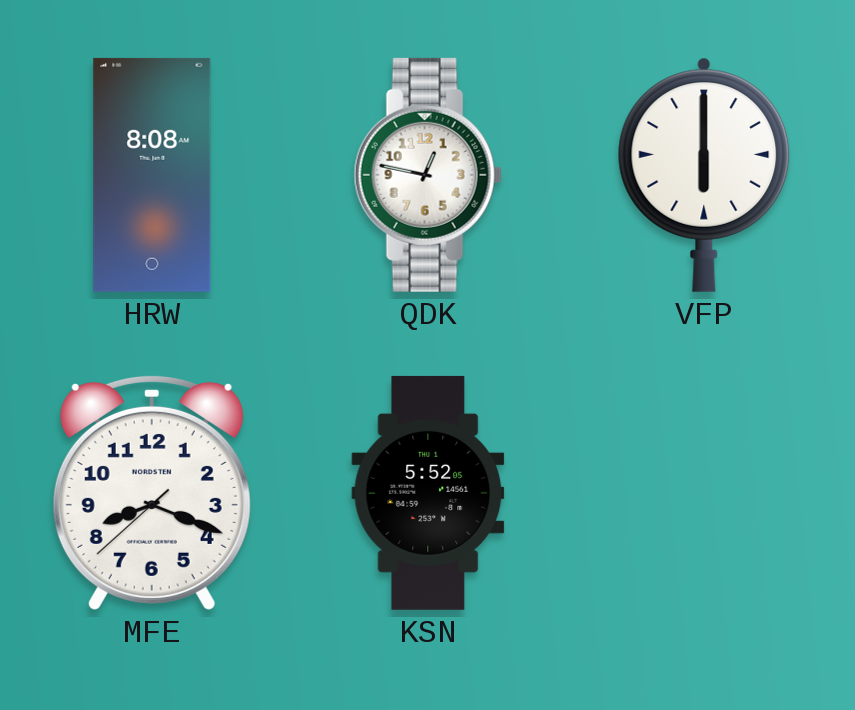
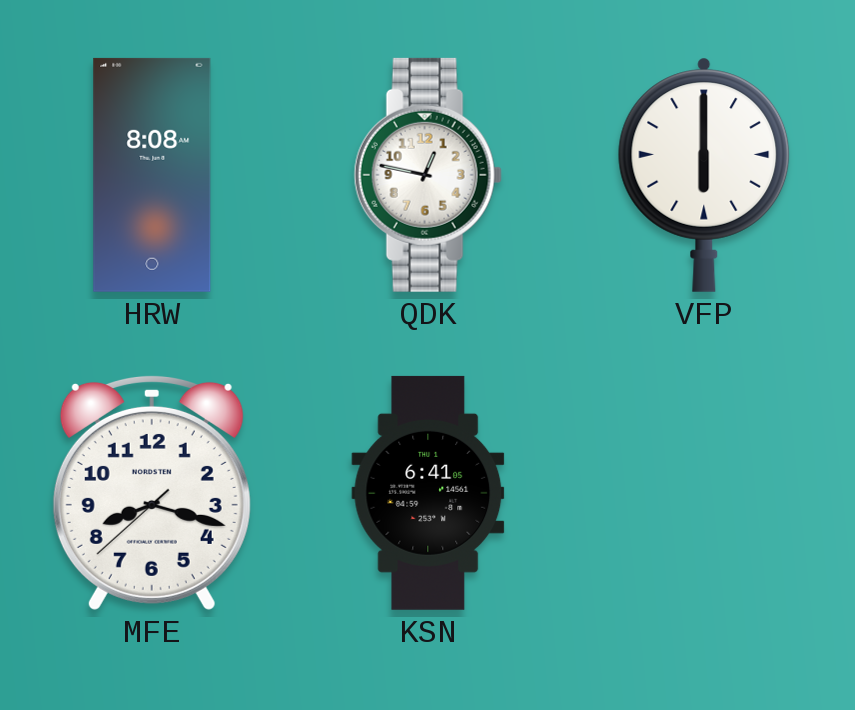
MFE: 8:18 -> 8:17
KSN: 5:52 -> 6:41
